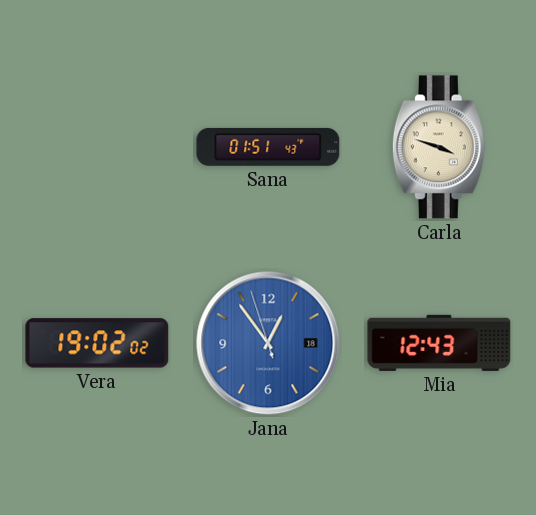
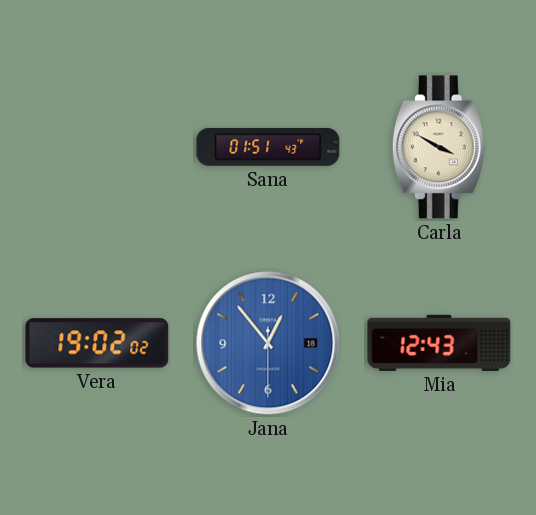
Carla: 3:48 -> 3:50
Jana: 12:53:57 -> 12:53:30
